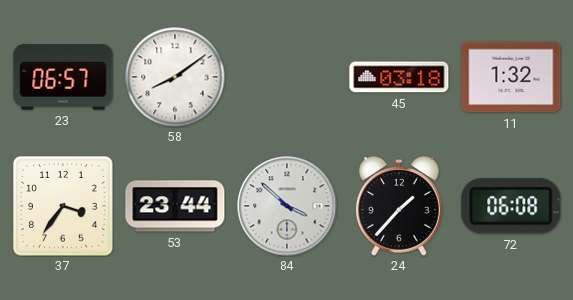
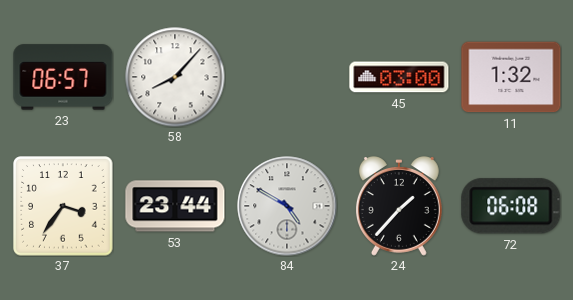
58: 8:09 -> 8:07
45: 03:18 -> 03:00
84: 3:52 -> 4:50
